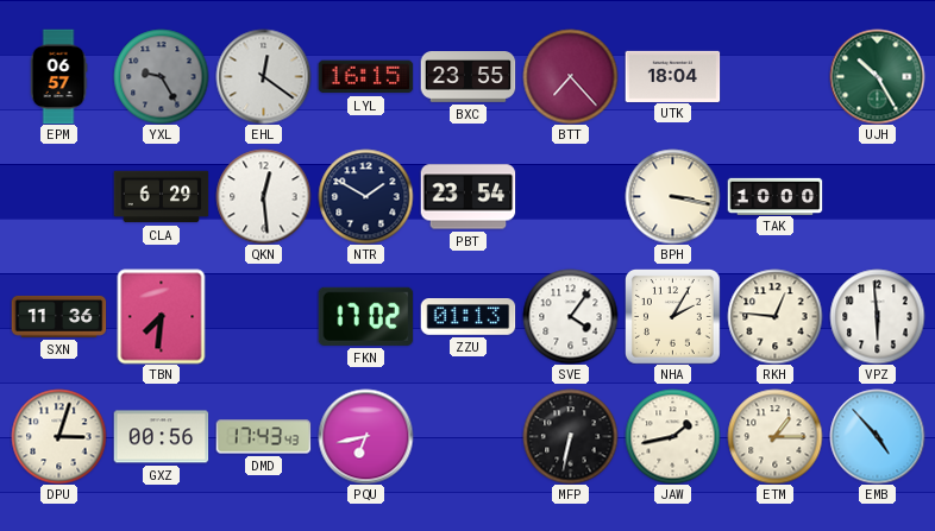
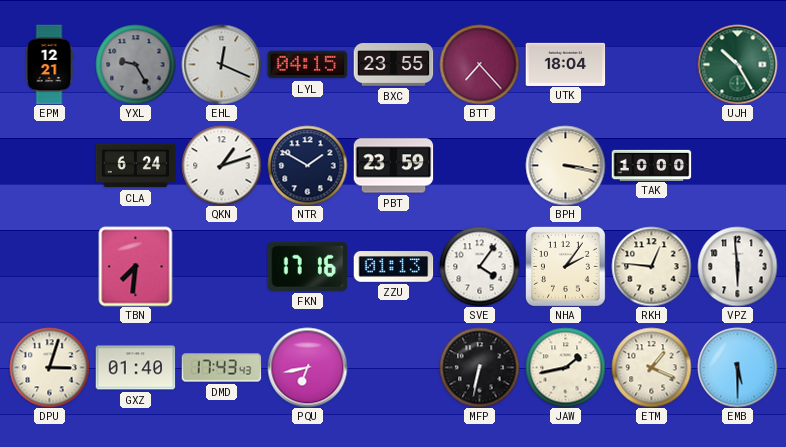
EPM: 06:57 -> 12:21
EHL: 12:21 -> 12:19
LYL: 16:15 -> 04:15
CLA: 6:29 -> 6:24
QKN: 12:29 -> 1:12
PBT: 23:54 -> 23:59
SXN: 11:36 -> none
FKN: 17:02 -> 17:16
NHA: 2:05 -> 2:06
GXZ: 00:56 -> 01:40
ETM: 1:15 -> 1:19
EMB: 4:53 -> 5:30
